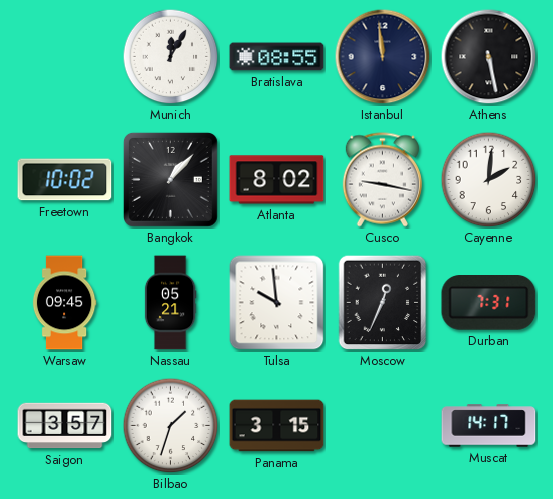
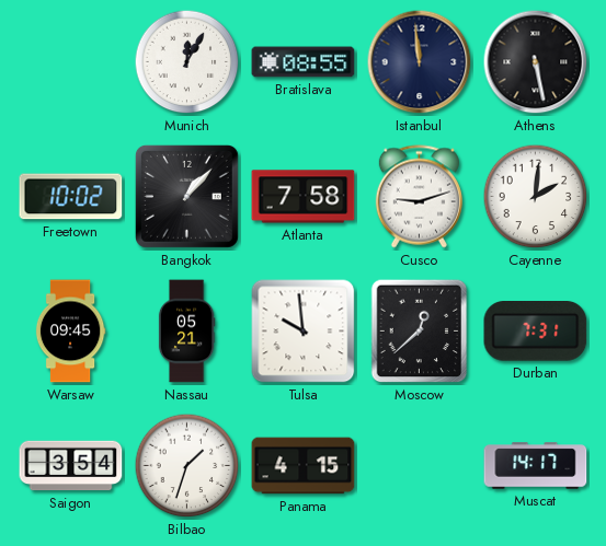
Atlanta: 8:02 -> 7:58
Cusco: 9:17 -> 9:12
Moscow: 12:34 -> 12:38
Saigon: 3:57 -> 3:54
Panama: 3:15 -> 4:15
